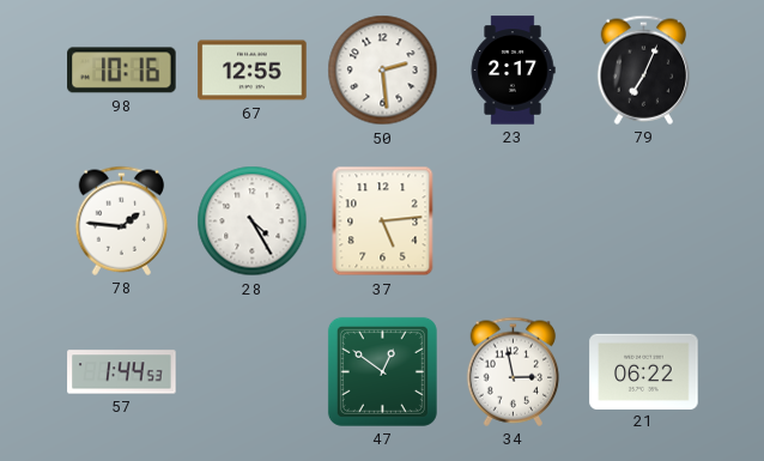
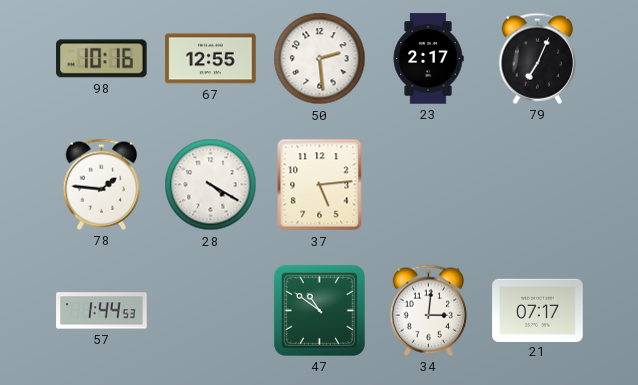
28: 4:25 -> 4:20
47: 12:51 -> 10:51
34: 2:58 -> 3:01
21: 06:22 -> 07:17
